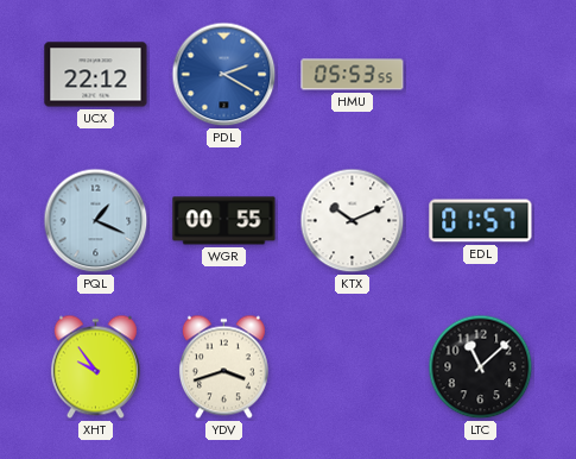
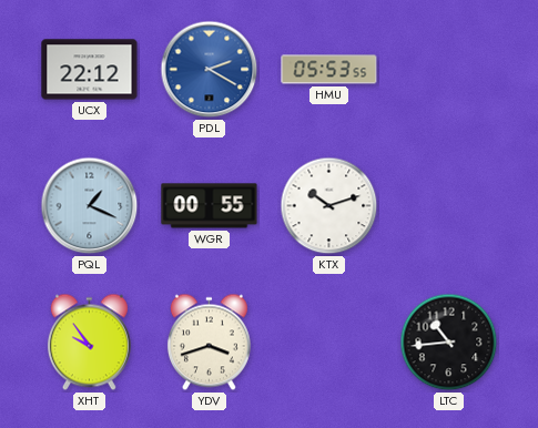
KTX: 10:11 -> 10:12
EDL: 01:57 -> none
LTC: 11:08 -> 10:44
